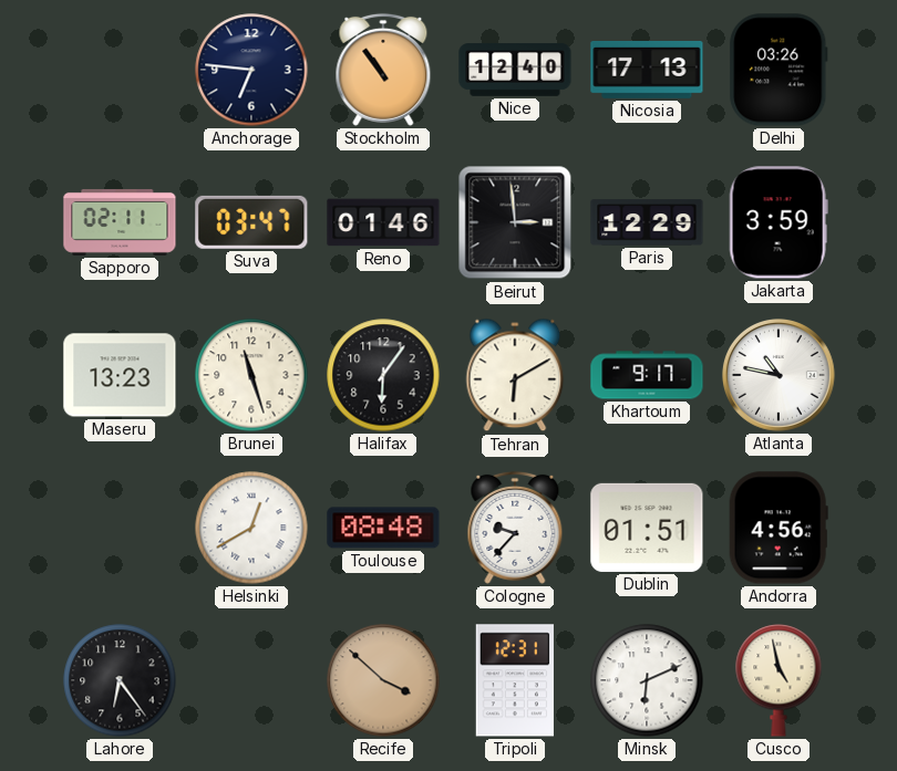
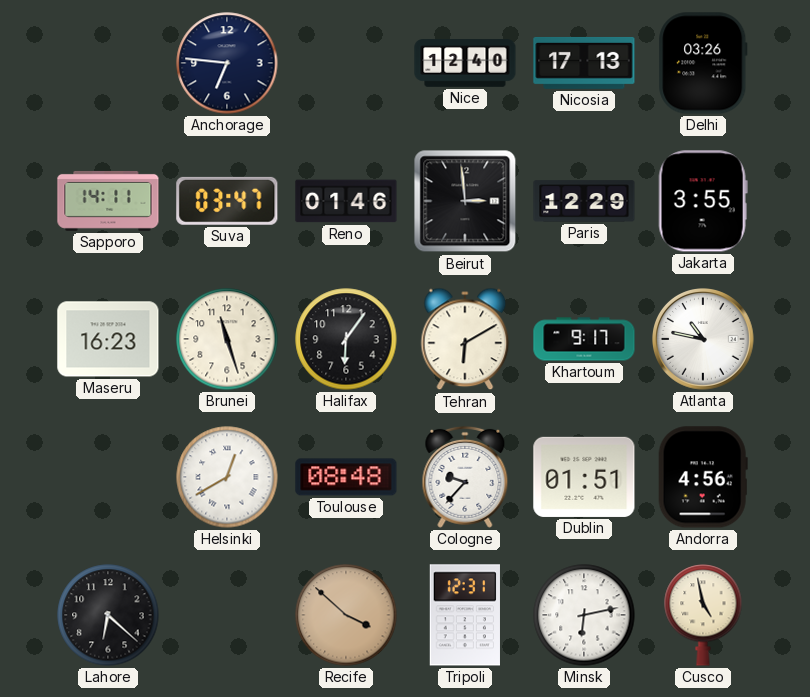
Stockholm: 10:54 -> none
Sapporo: 02:11 -> 14:11
Jakarta: 3:59 -> 3:55
Maseru: 13:23 -> 16:23
Lahore: 6:24 -> 6:22
Minsk: 6:11 -> 6:13
